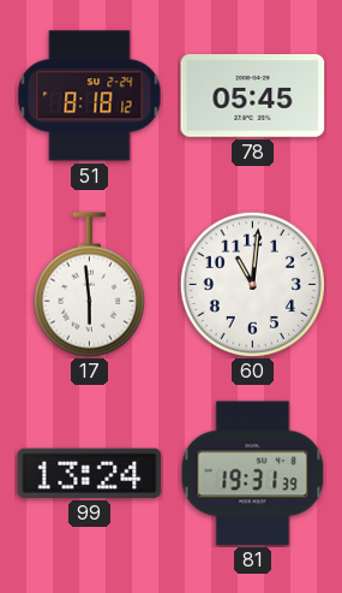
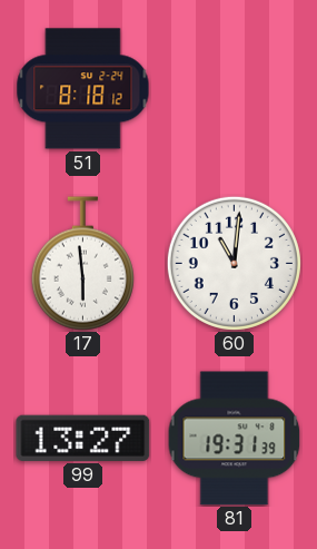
78: 05:45 -> none
99: 13:24 -> 13:27
